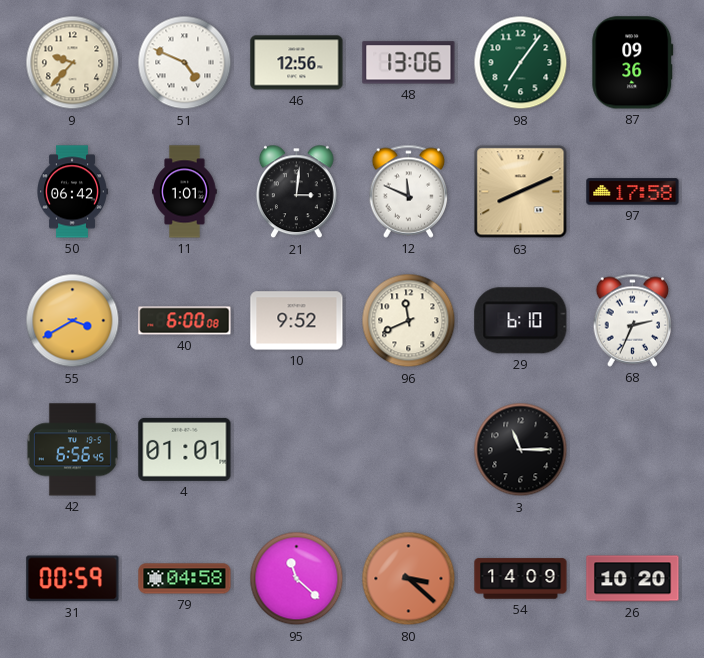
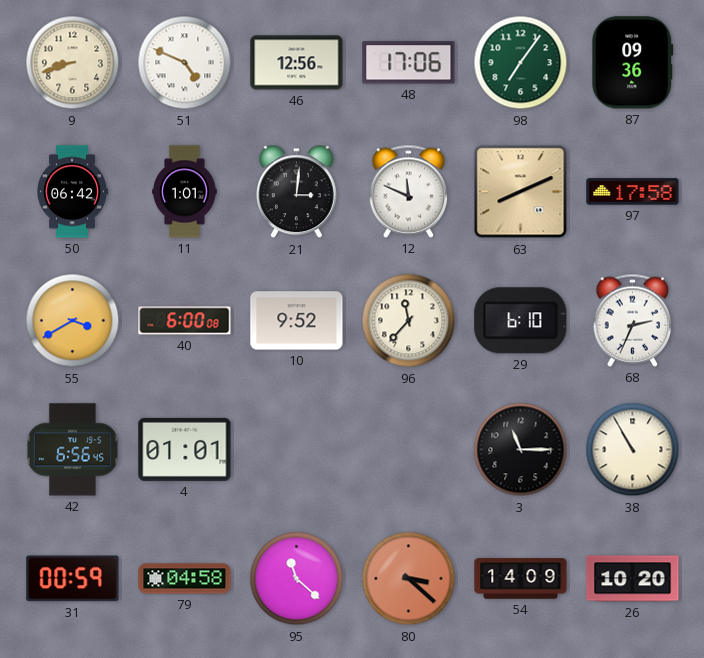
9: 9:37 -> 8:42
48: 13:06 -> 17:06
96: 11:41 -> 11:37
38: none -> 10:55
